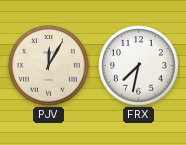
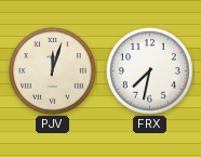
PJV: 12:05 -> 12:03
